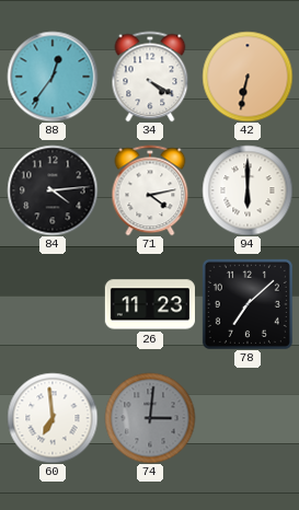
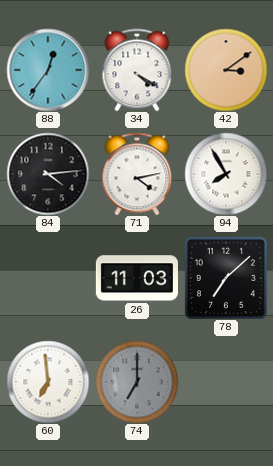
42: 6:32 -> 3:09
94: 6:00 -> 7:55
26: 11:23 -> 11:03
74: 3:01 -> 7:00
